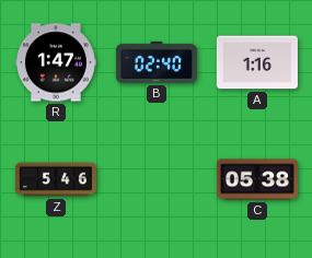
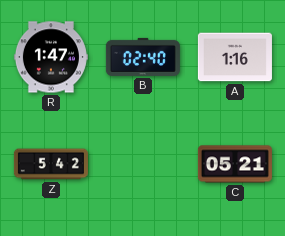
Z: 5:46 -> 5:42
C: 05:38 -> 05:21
